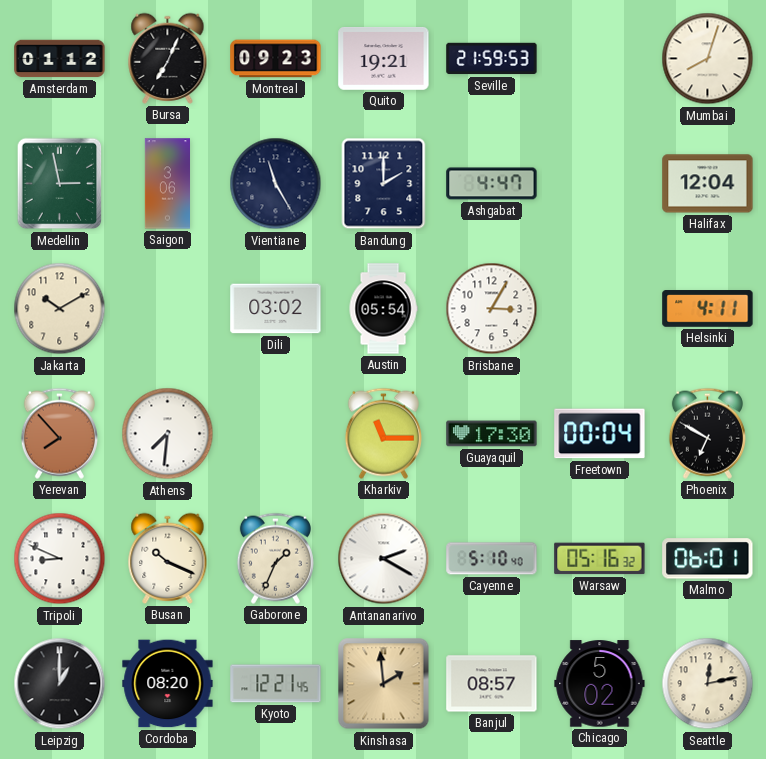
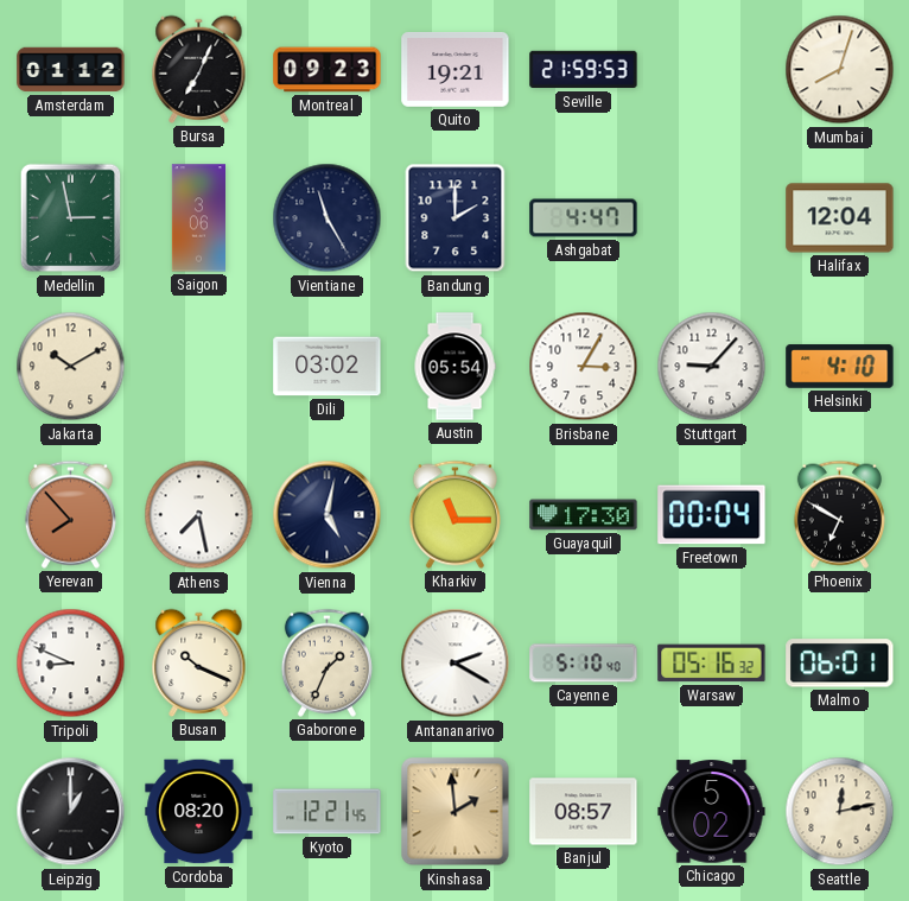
Stuttgart: none -> 9:07
Helsinki: 4:11 -> 4:10
Athens: 7:31 -> 7:28
Vienna: none -> 5:02
